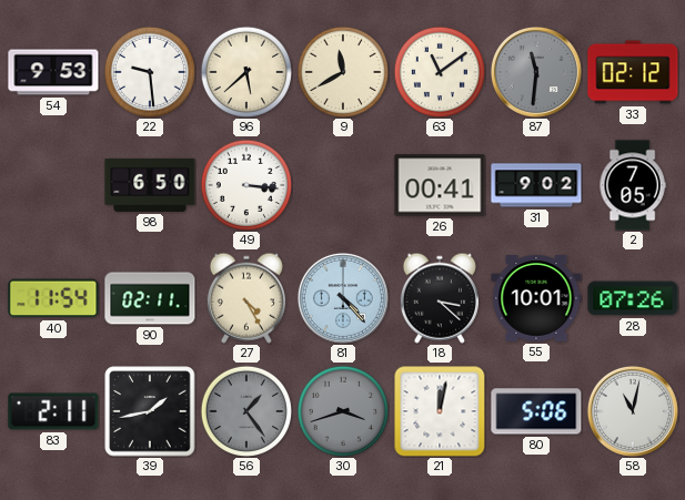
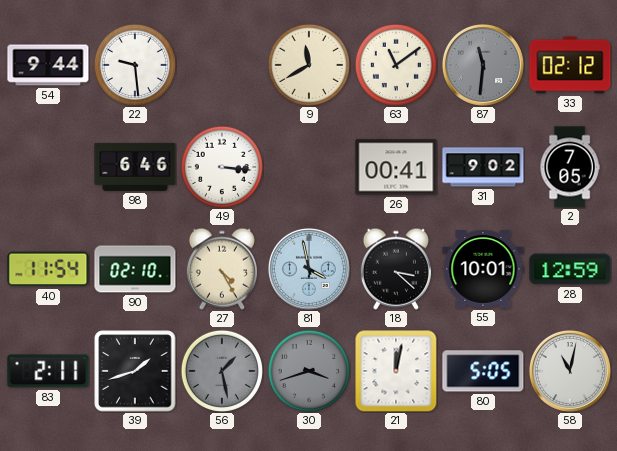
54: 9:53 -> 9:44
96: 5:38 -> none
98: 6:50 -> 6:46
90: 02:11 -> 02:10
81: 4:23 -> 3:58
28: 07:26 -> 12:59
39: 1:43 -> 1:42
56: 1:24 -> 1:28
80: 5:06 -> 5:05
